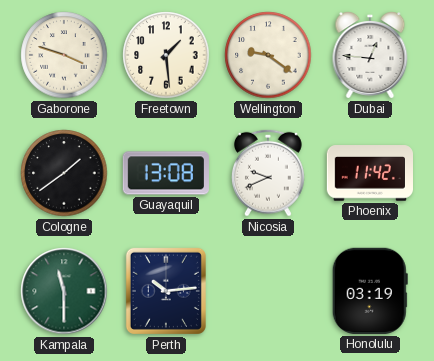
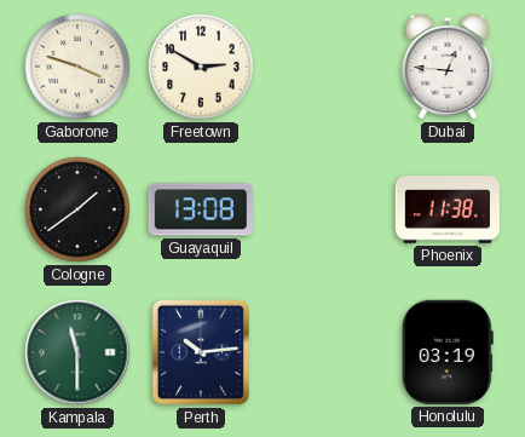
Freetown: 1:29 -> 2:50
Wellington: 9:21 -> none
Nicosia: 9:41 -> none
Phoenix: 11:42 -> 11:38
